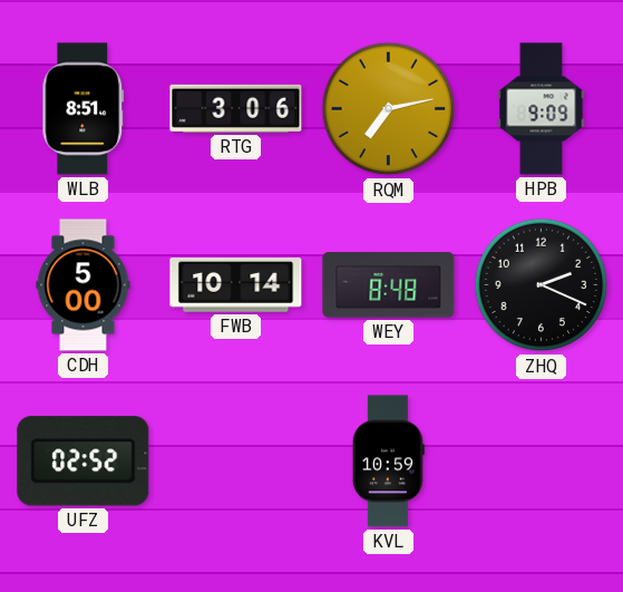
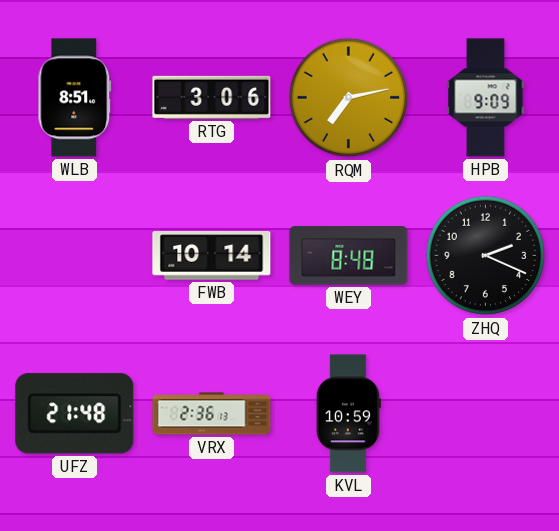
CDH: 5:00 -> none
UFZ: 02:52 -> 21:48
VRX: none -> 2:36
